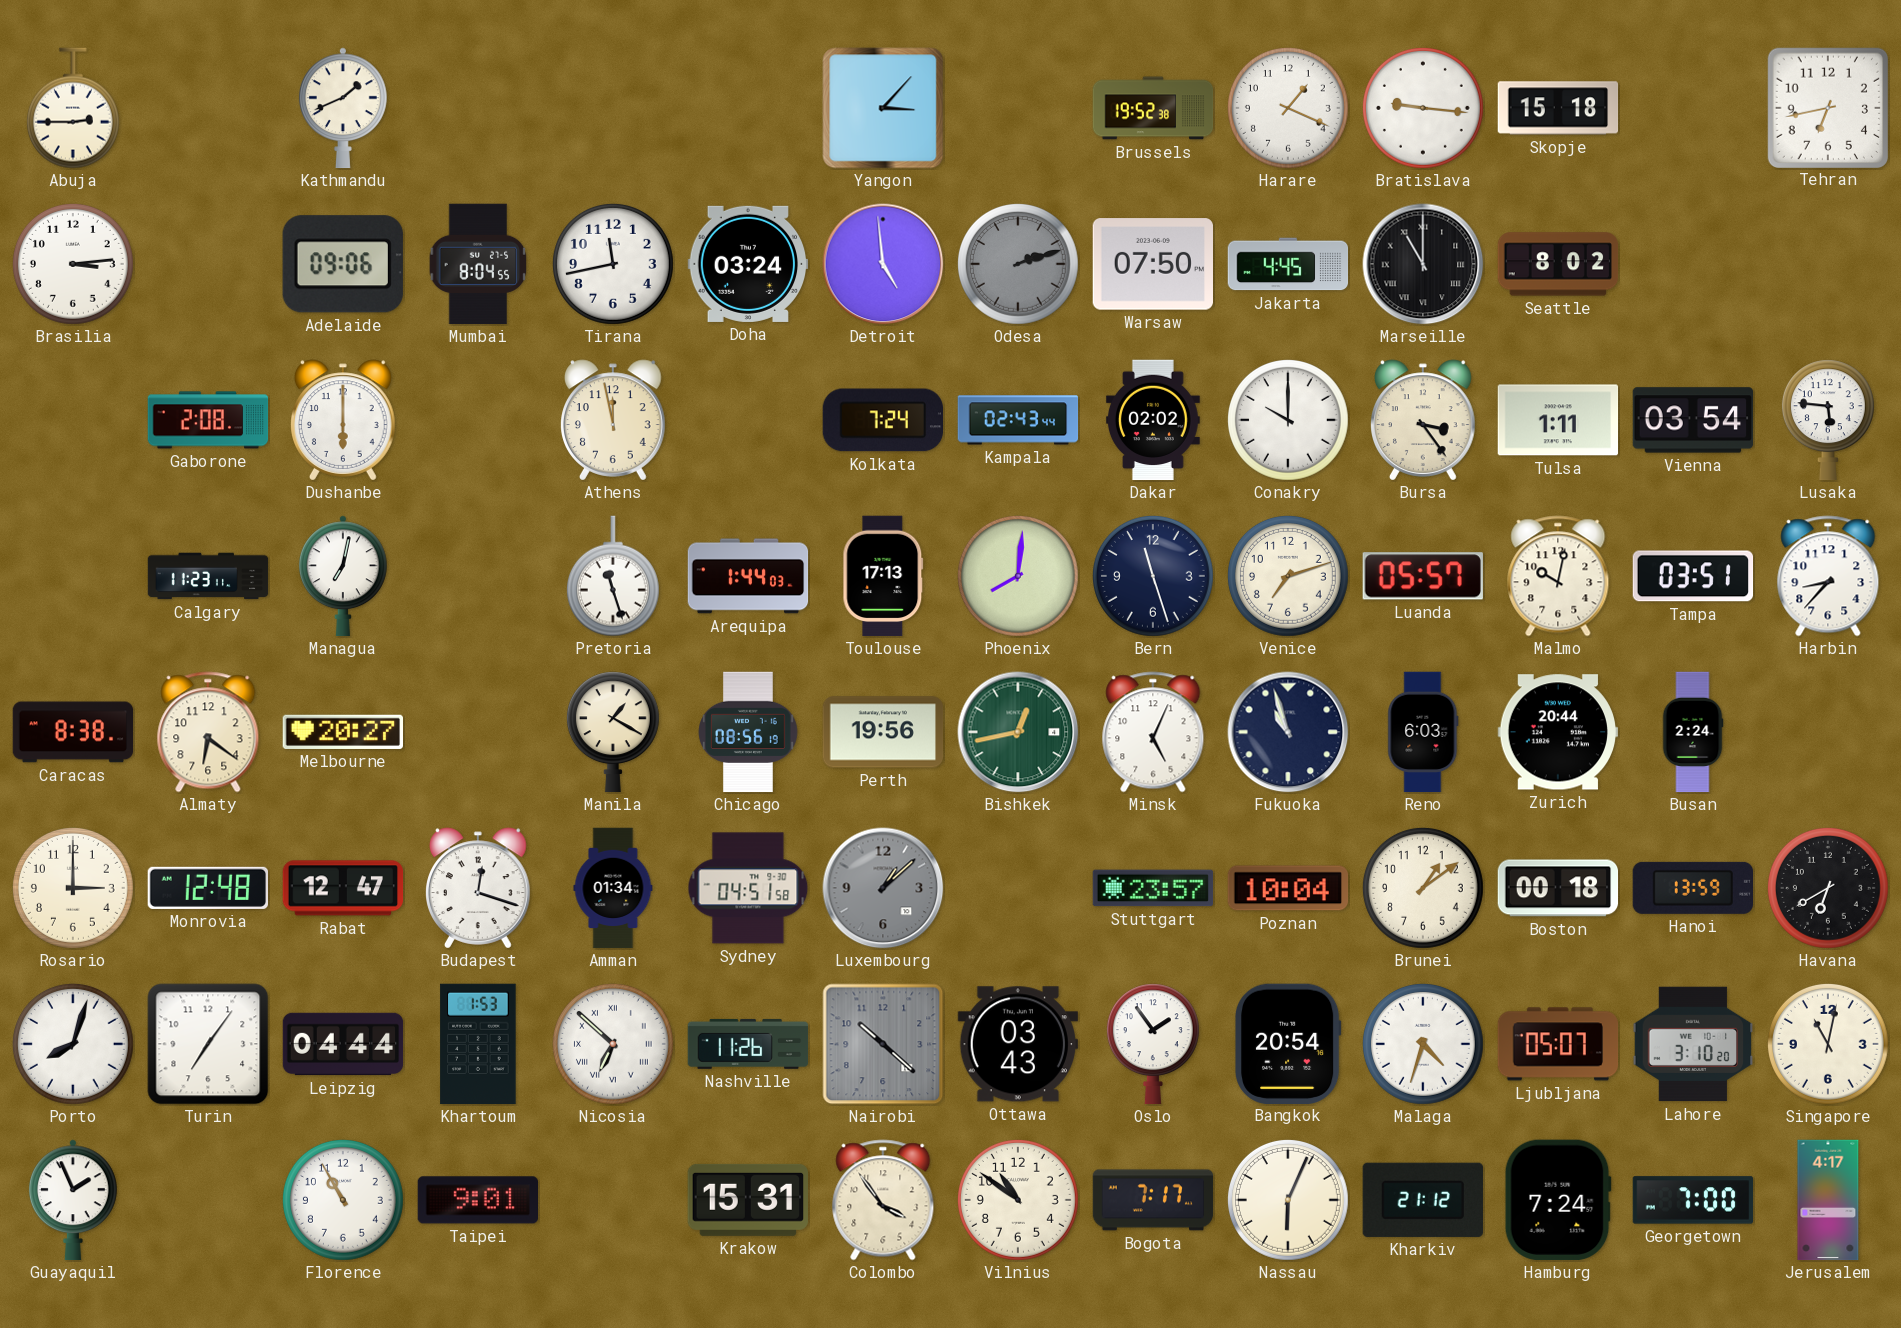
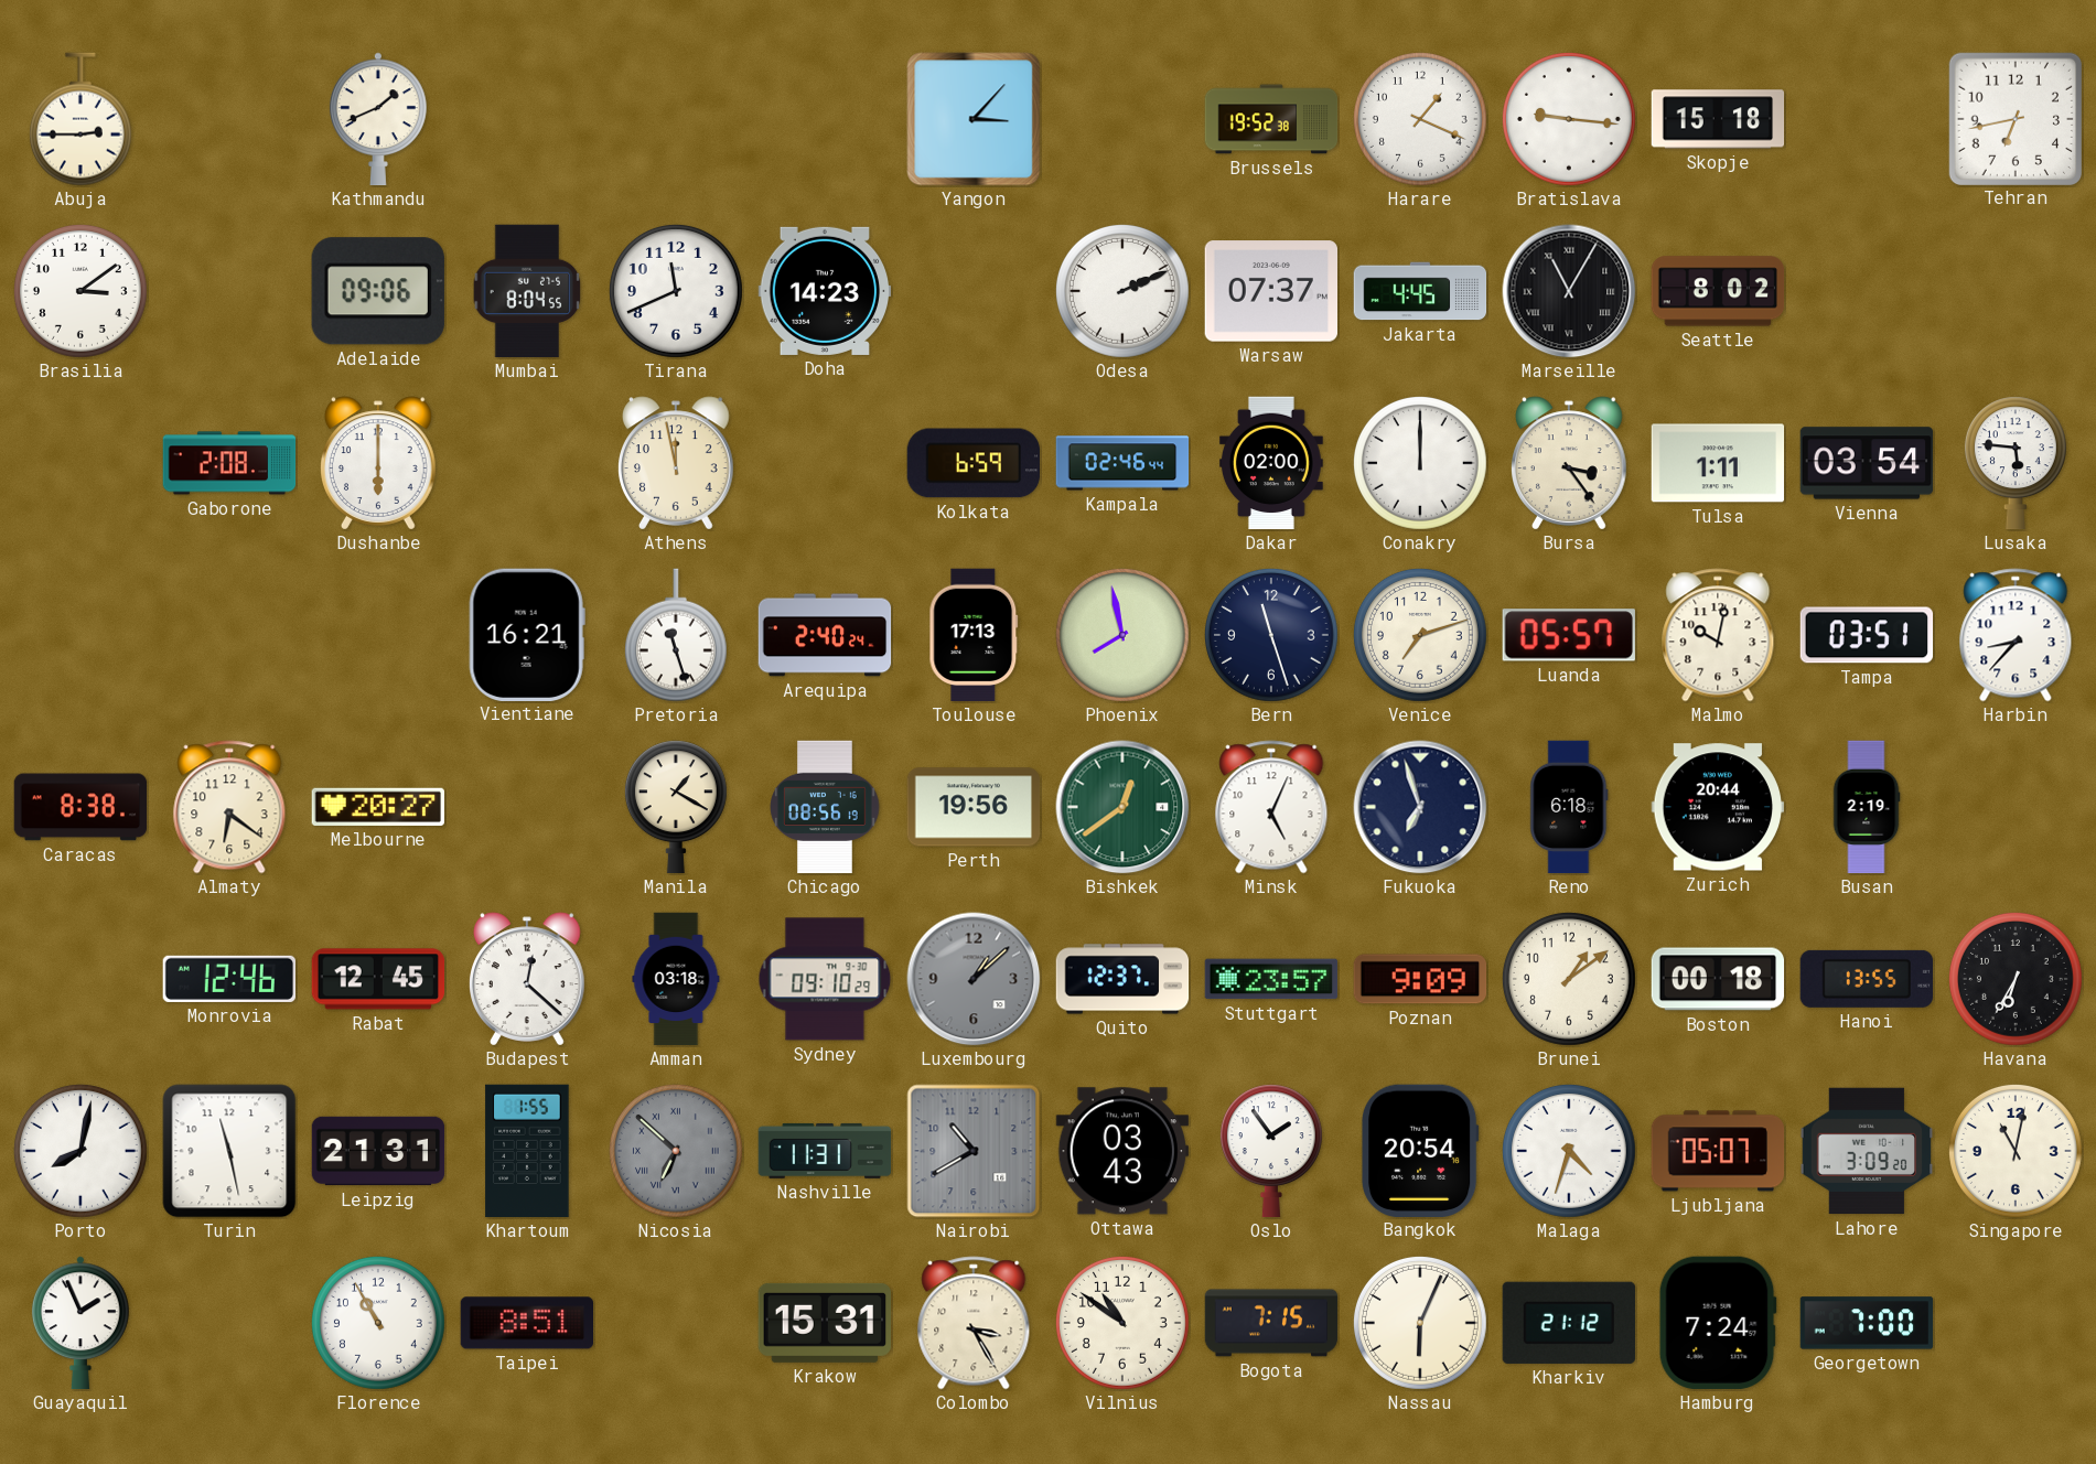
Brasilia: 3:14 -> 3:09
Tirana: 11:43 -> 11:41
Doha: 03:24 -> 14:23
Detroit: 4:59 -> none
Odesa: 2:12 -> 2:11
Odesa dial: grey -> white
Warsaw: 07:50 -> 07:37
Marseille: 11:00 -> 11:05
Kolkata: 7:24 -> 6:59
Kampala: 02:43 -> 02:46
Dakar: 02:02 -> 02:00
Conakry: 10:00 -> 12:00
Calgary: 11:23 -> none
Managua: 7:02 -> none
Vientiane: none -> 16:21
Arequipa: 1:44 -> 2:40
Phoenix: 8:01 -> 7:58
Bishkek: 12:43 -> 12:39
Fukuoka: 10:57 -> 6:57
Reno: 6:03 -> 6:18
Busan: 2:24 -> 2:19
Rosario: 3:00 -> none
Monrovia: 12:48 -> 12:46
Rabat: 12:47 -> 12:45
Budapest: 12:18 -> 12:22
Amman: 01:34 -> 03:18
Sydney: 04:51 -> 09:10
Quito: none -> 12:37
Poznan: 10:04 -> 9:09
Hanoi: 13:59 -> 13:55
Havana: 6:40 -> 6:35
Porto: 8:03 -> 8:02
Turin: 7:06 -> 11:28
Leipzig: 04:44 -> 21:31
Khartoum: 1:53 -> 1:55
Nicosia dial: white -> grey
Nashville: 11:26 -> 11:31
Nairobi: 10:22 -> 10:40
Lahore: 3:10 -> 3:09
Taipei: 9:01 -> 8:51
Colombo: 3:54 -> 3:25
Bogota: 7:17 -> 7:15
Jerusalem: 4:17 -> none
